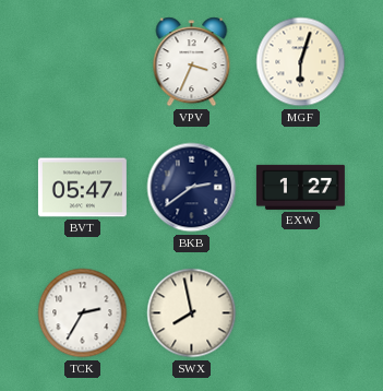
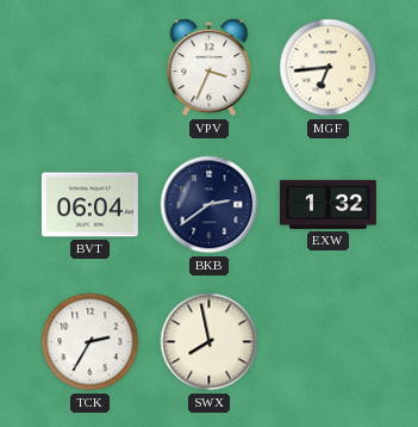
MGF: 6:03 -> 6:44
BVT: 05:47 -> 06:04
EXW: 1:27 -> 1:32
